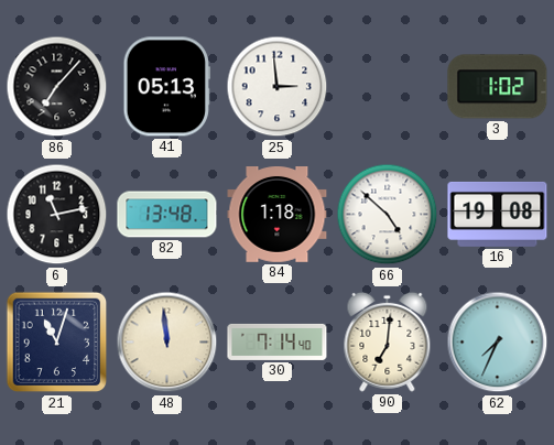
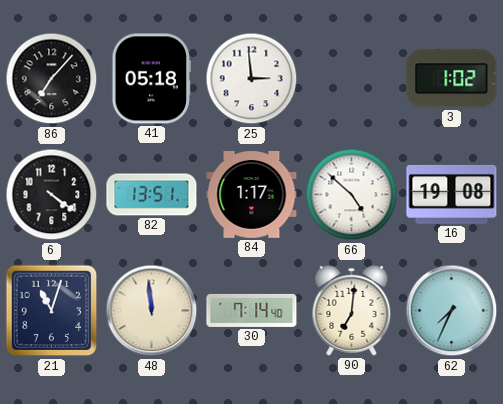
41: 05:13 -> 05:18
6: 11:13 -> 4:21
82: 13:48 -> 13:51
84: 1:18 -> 1:17
